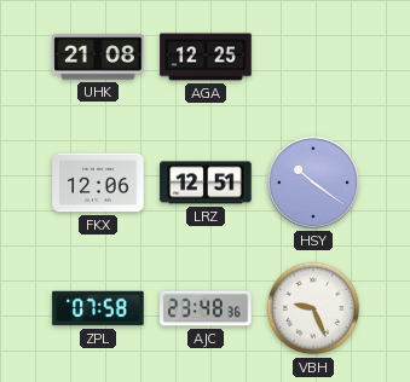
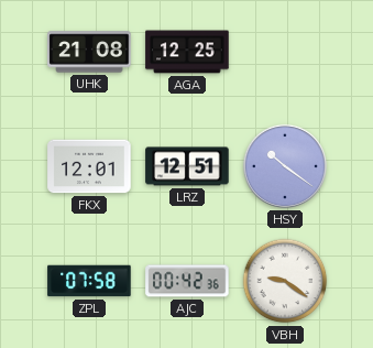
FKX: 12:06 -> 12:01
AJC: 23:48 -> 00:42
VBH: 9:26 -> 9:21
